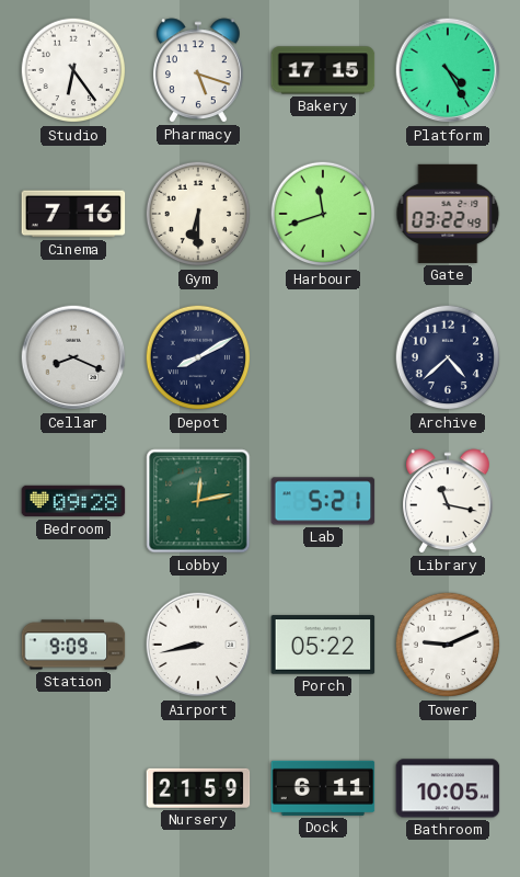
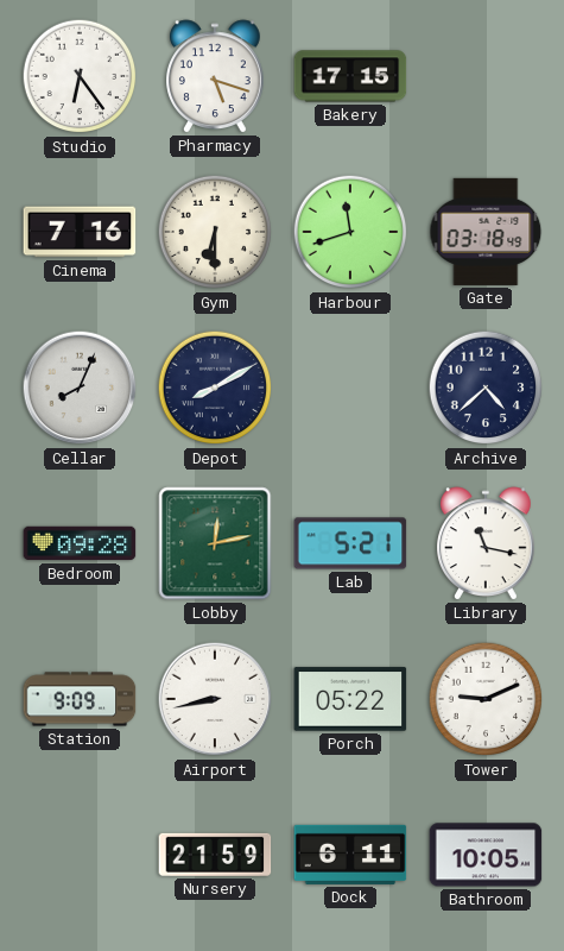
Platform: 4:25 -> none
Gate: 03:22 -> 03:18
Cellar: 8:19 -> 8:04
